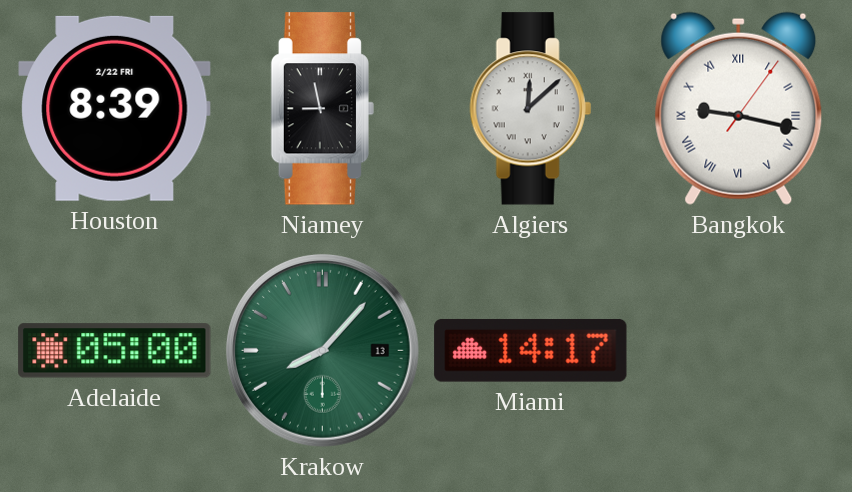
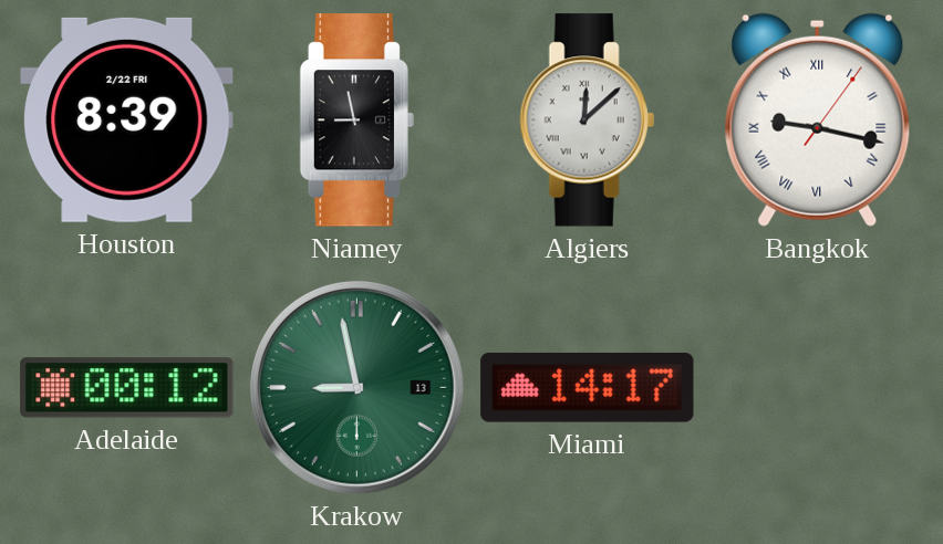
Adelaide: 05:00 -> 00:12
Krakow: 8:07 -> 8:58
